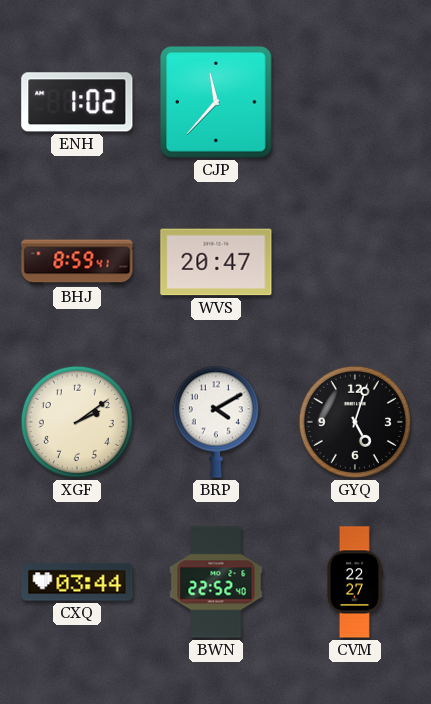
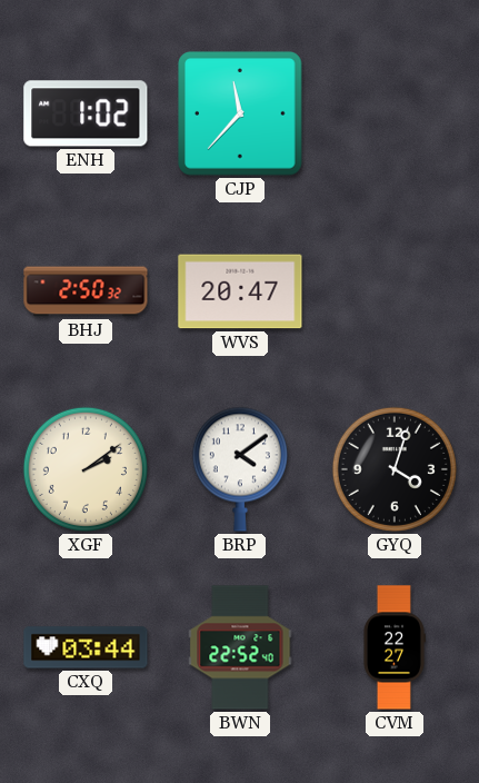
BHJ: 8:59 -> 2:50
BRP: 4:10 -> 4:09
GYQ: 5:03 -> 4:03
